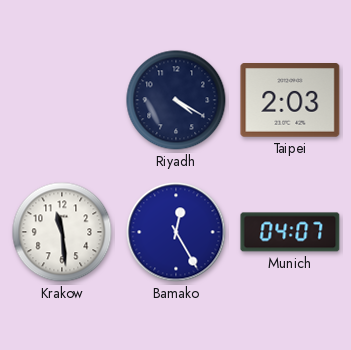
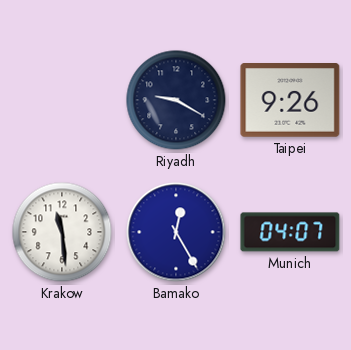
Riyadh: 4:20 -> 9:20
Taipei: 2:03 -> 9:26
